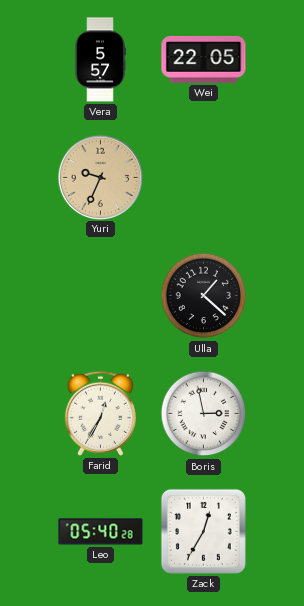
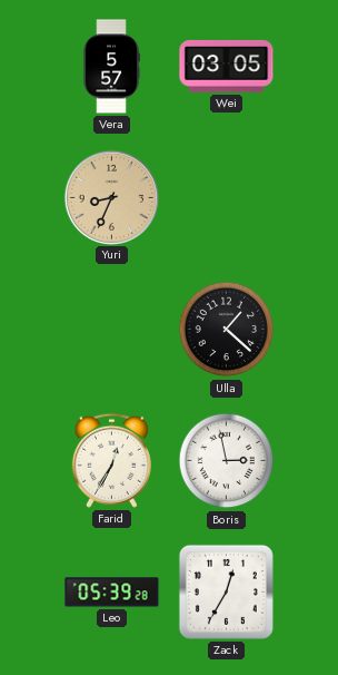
Wei: 22:05 -> 03:05
Yuri: 9:34 -> 8:34
Leo: 05:40 -> 05:39
